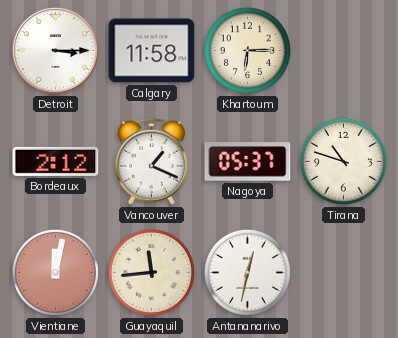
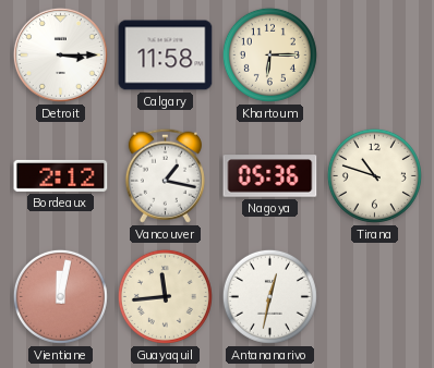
Vancouver: 1:19 -> 1:17
Nagoya: 05:37 -> 05:36
